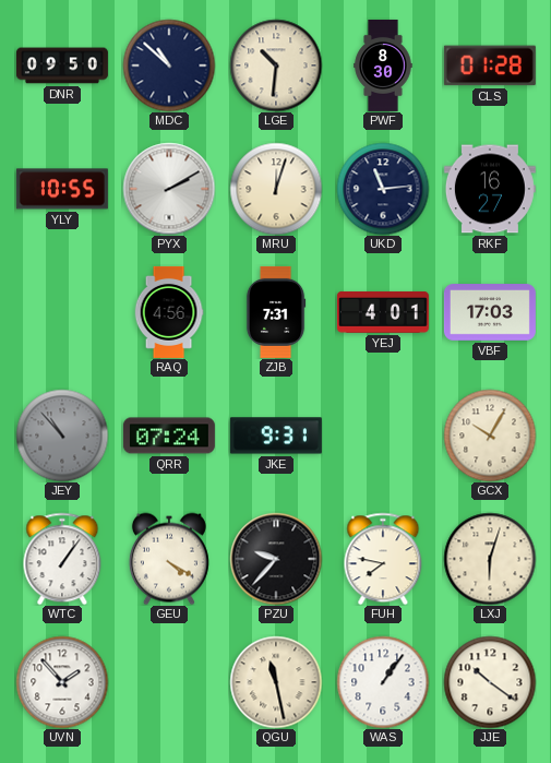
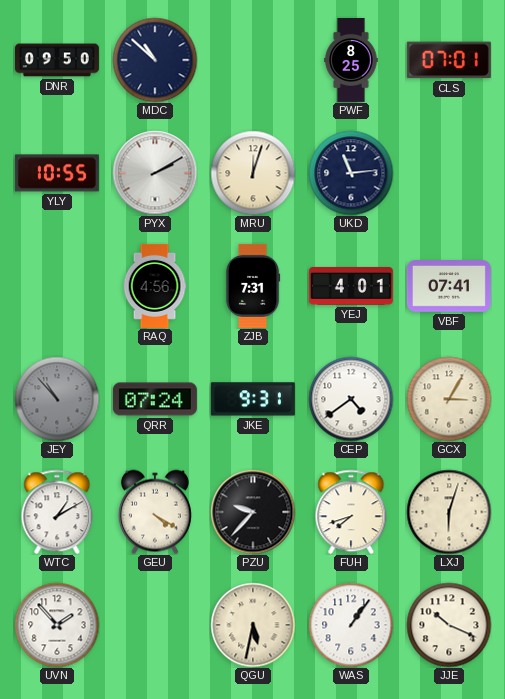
LGE: 10:31 -> none
PWF: 8:30 -> 8:25
CLS: 01:28 -> 07:01
RKF: 16:27 -> none
VBF: 17:03 -> 07:41
CEP: none -> 4:39
GCX: 10:05 -> 3:05
WTC: 1:06 -> 1:10
FUH: 7:47 -> 7:42
QGU: 11:28 -> 5:32
JJE: 10:21 -> 10:19
